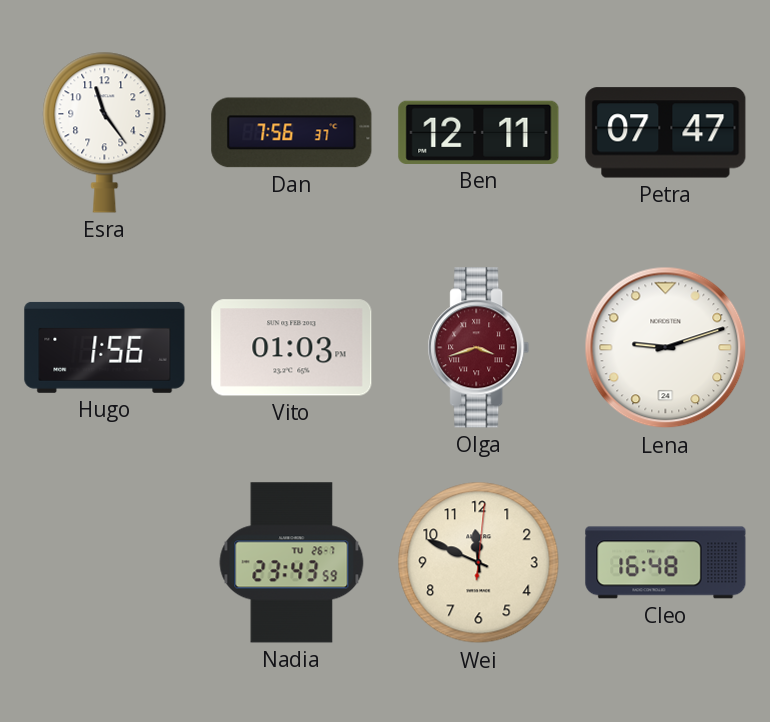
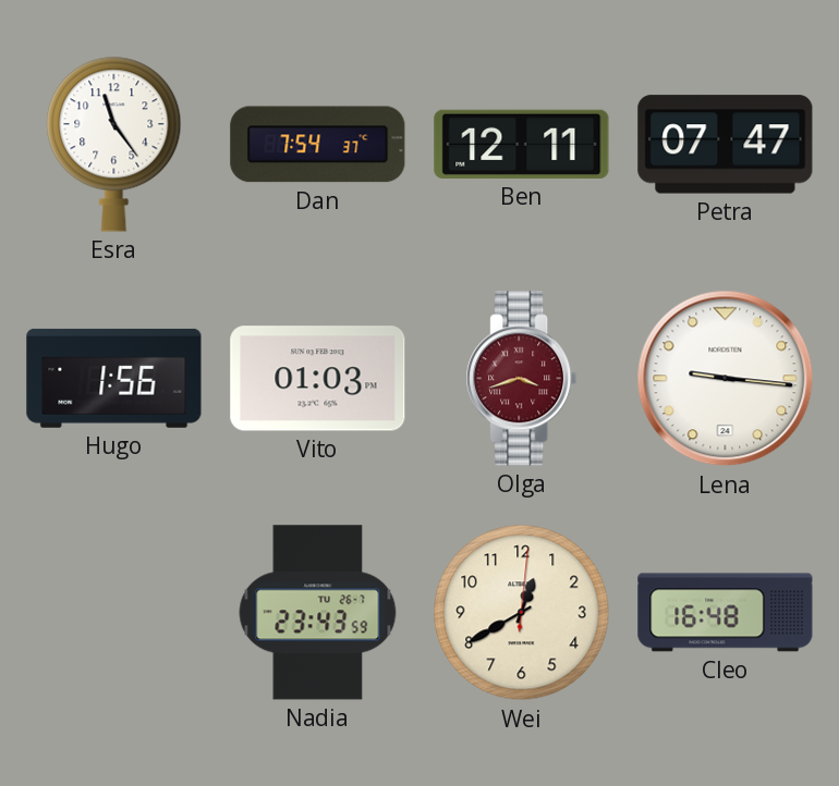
Dan: 7:56 -> 7:54
Lena: 9:12 -> 9:16
Wei: 11:49 -> 12:40
